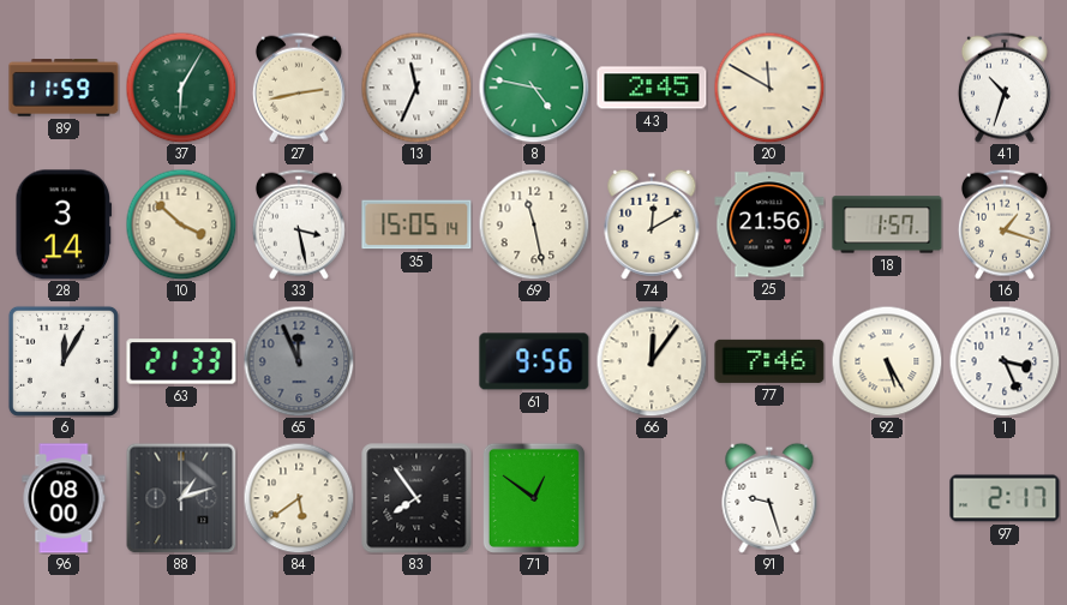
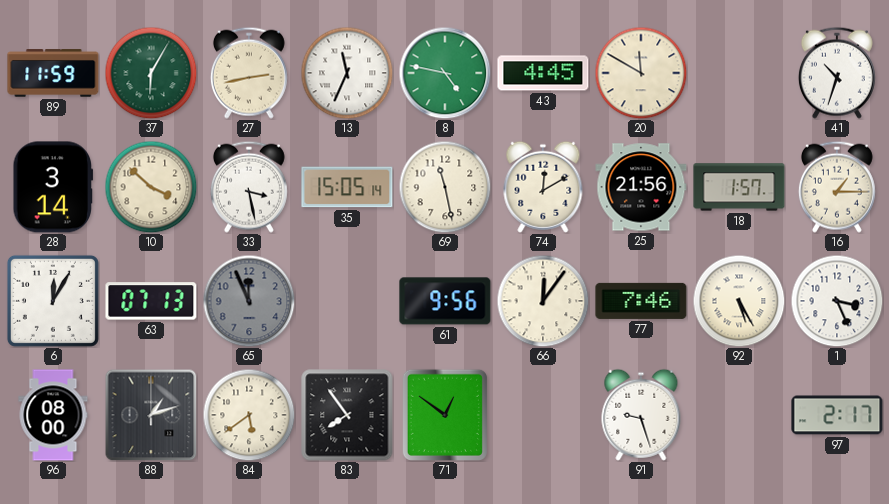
43: 2:45 -> 4:45
16: 1:18 -> 1:15
63: 21:33 -> 07:13
